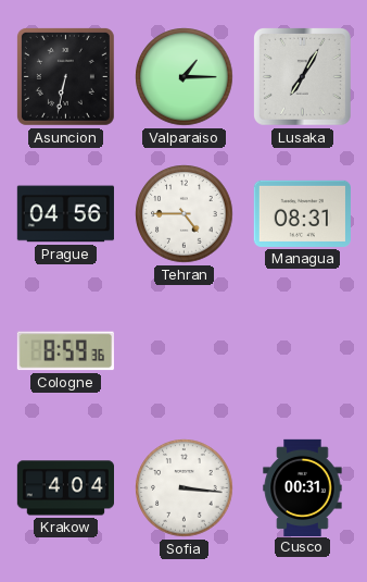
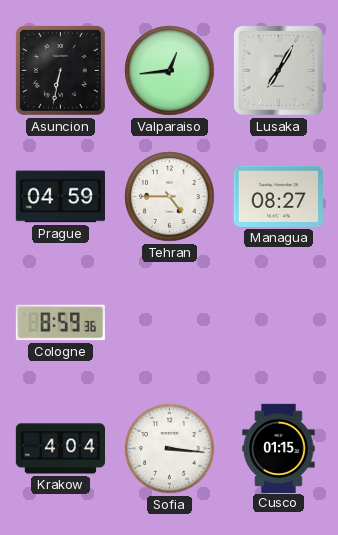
Valparaiso: 1:15 -> 12:44
Prague: 04:56 -> 04:59
Managua: 08:31 -> 08:27
Cusco: 00:31 -> 01:15
